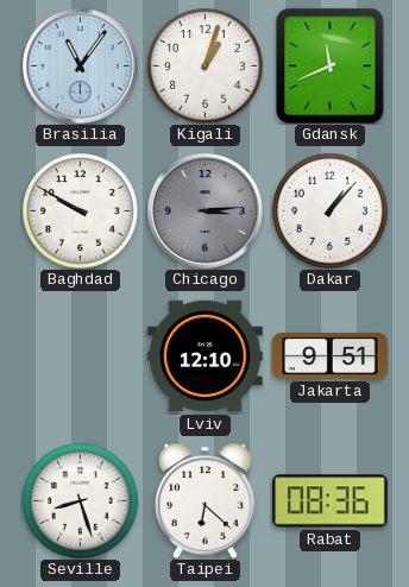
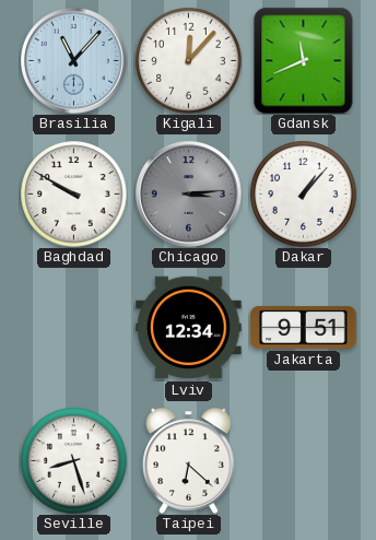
Brasilia: 11:06 -> 11:07
Kigali: 1:03 -> 12:07
Lviv: 12:10 -> 12:34
Rabat: 08:36 -> none
